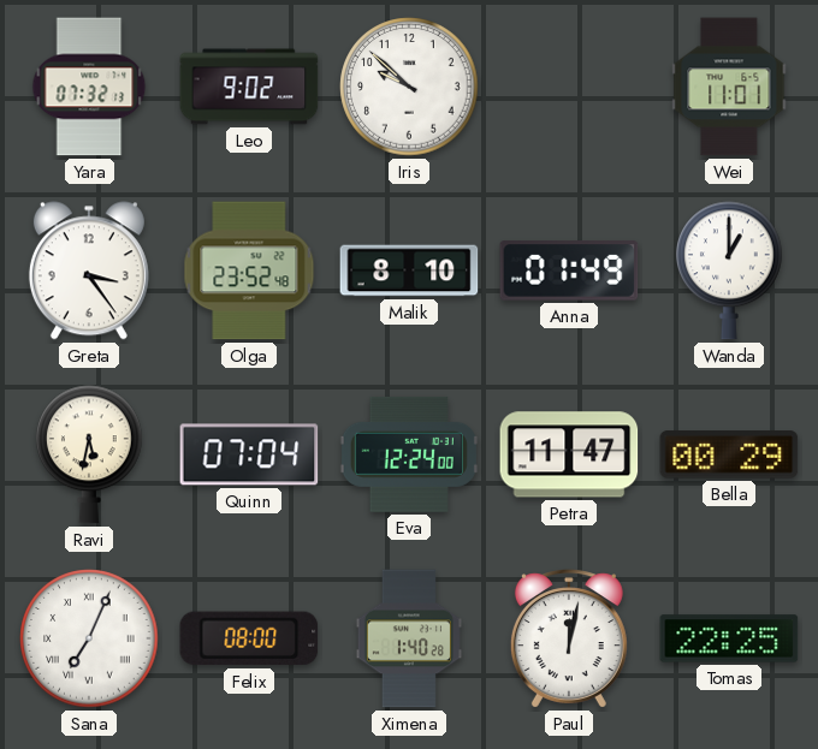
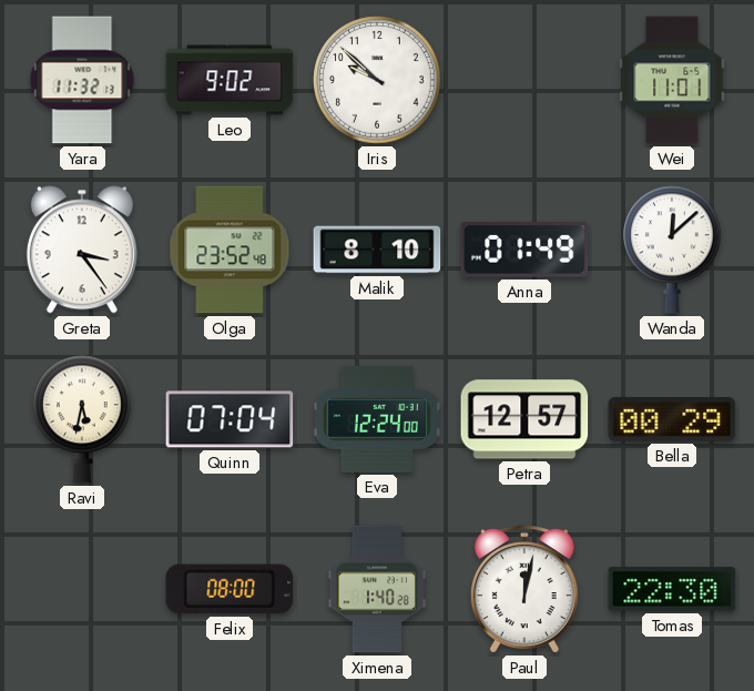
Yara: 07:32 -> 11:32
Wanda: 1:00 -> 12:08
Petra: 11:47 -> 12:57
Sana: 7:04 -> none
Tomas: 22:25 -> 22:30
